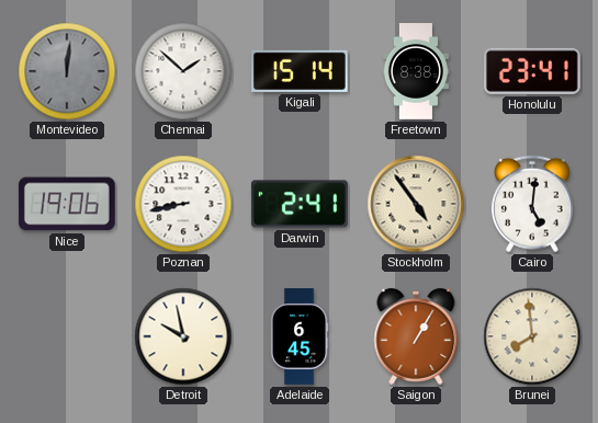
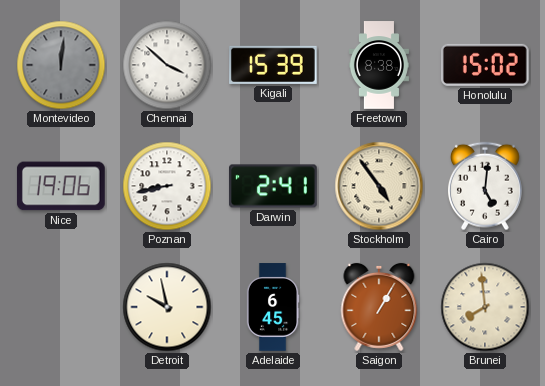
Chennai: 1:52 -> 3:52
Kigali: 15:14 -> 15:39
Honolulu: 23:41 -> 15:02
